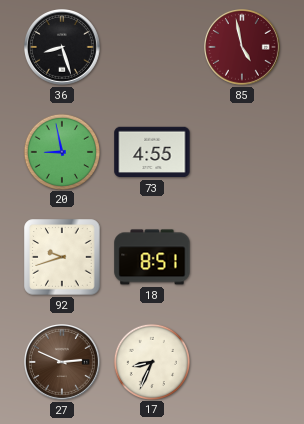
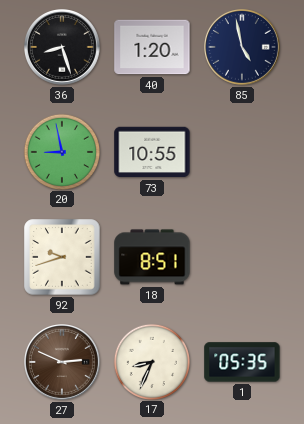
40: none -> 1:20
85 dial: burgundy -> navy
73: 4:55 -> 10:55
1: none -> 05:35
